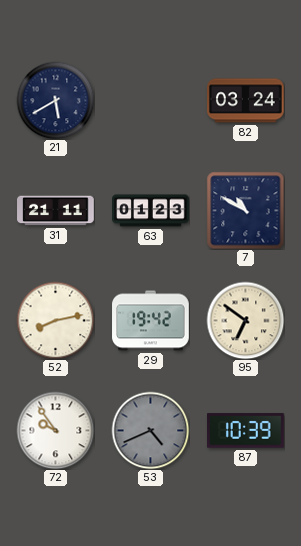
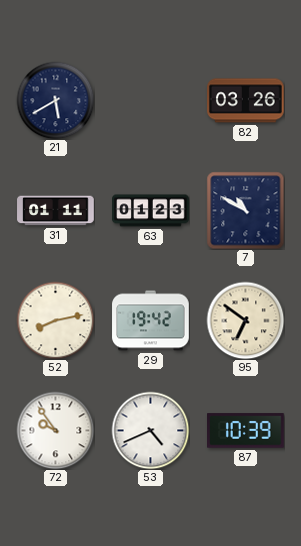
82: 03:24 -> 03:26
31: 21:11 -> 01:11
53 dial: grey -> white
